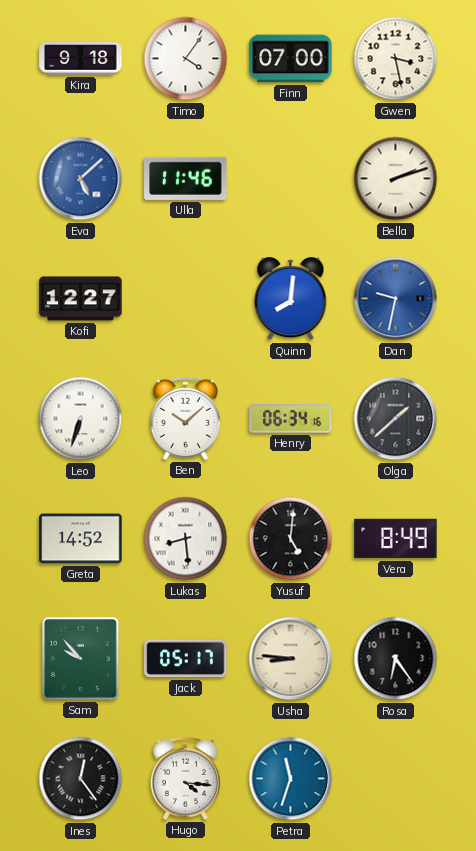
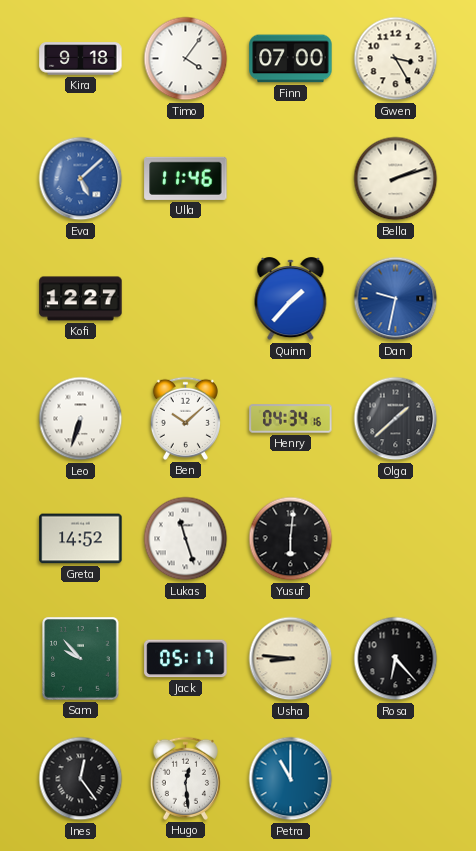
Gwen: 3:28 -> 3:25
Quinn: 8:01 -> 1:37
Henry: 06:34 -> 04:34
Lukas: 8:29 -> 11:27
Yusuf: 5:01 -> 6:01
Vera: 8:49 -> none
Rosa: 6:24 -> 6:23
Hugo: 4:16 -> 12:29
Petra: 11:33 -> 11:00
